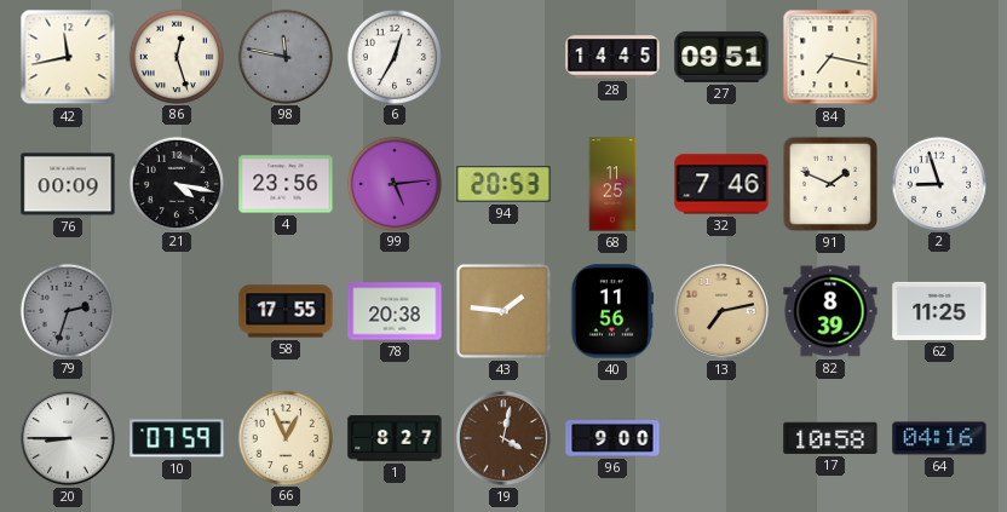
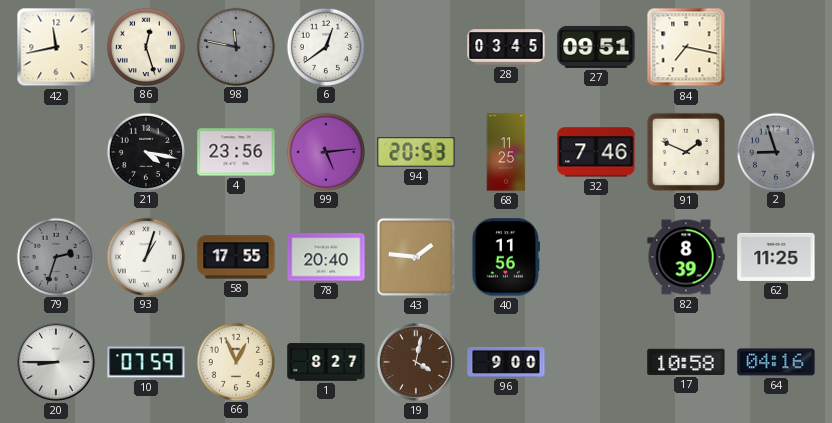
6: 12:35 -> 12:39
28: 14:45 -> 03:45
76: 00:09 -> none
2 dial: white -> grey
93: none -> 1:03
78: 20:38 -> 20:40
13: 7:13 -> none
